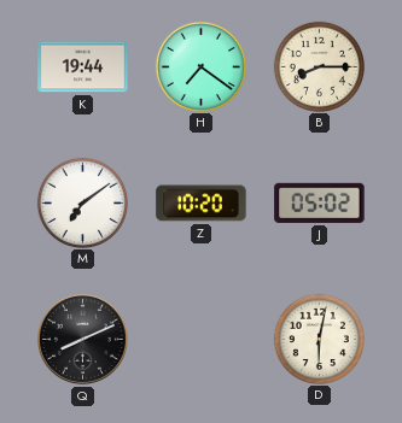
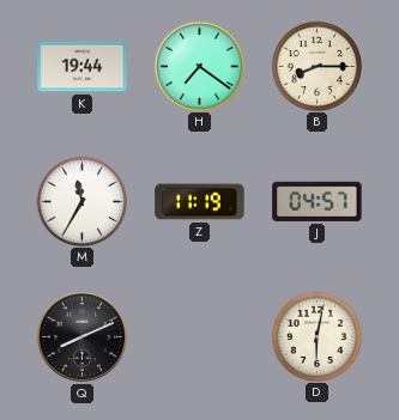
M: 7:09 -> 11:35
Z: 10:20 -> 11:19
J: 05:02 -> 04:57
